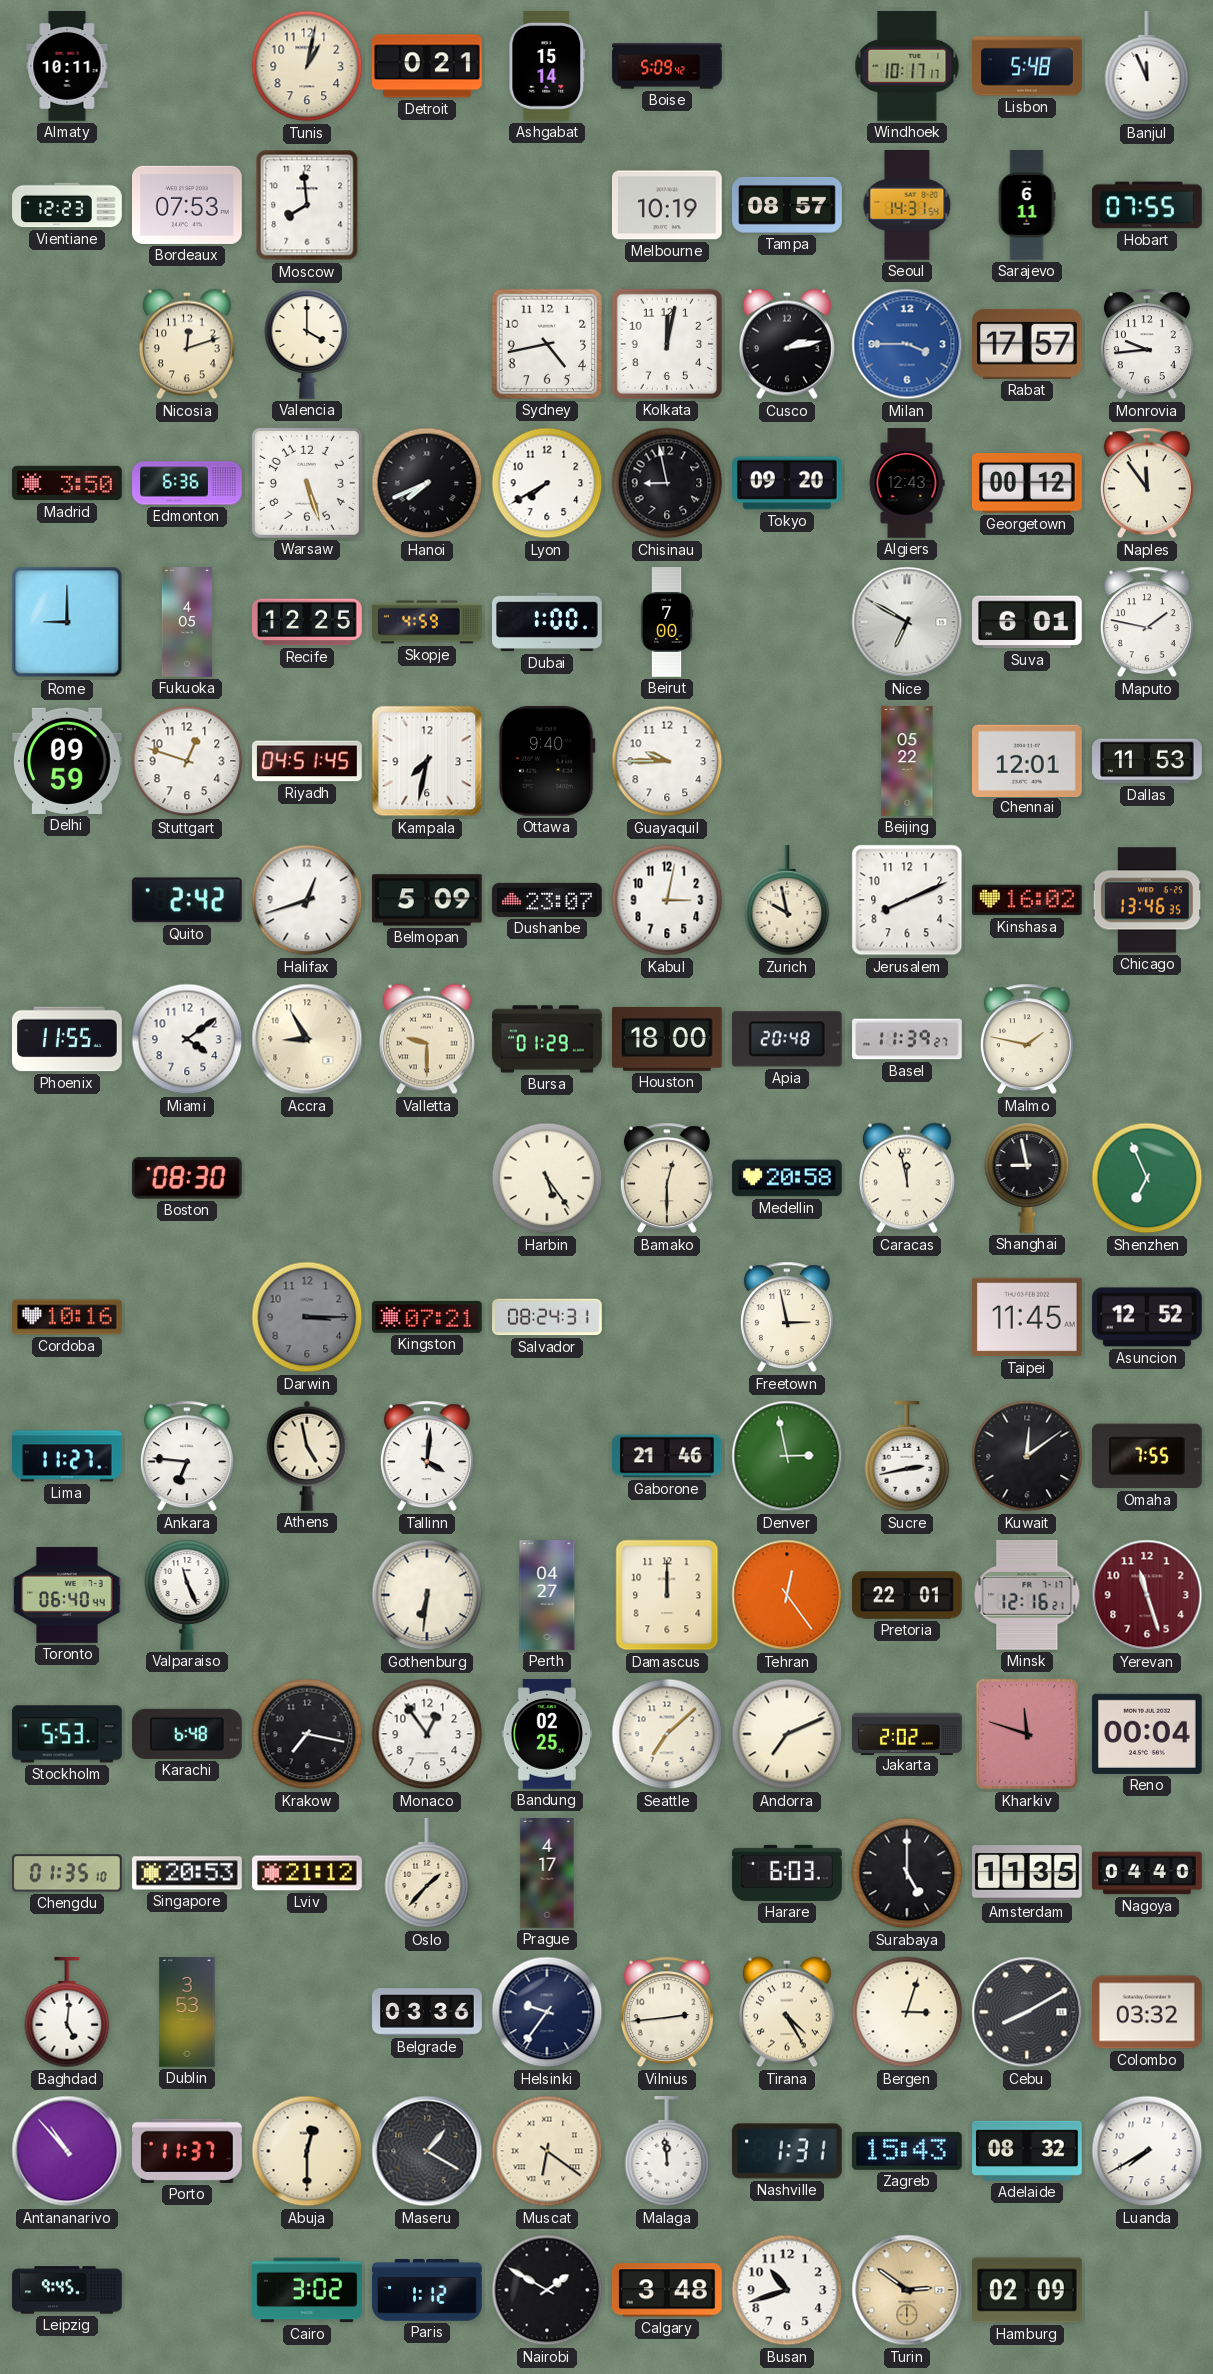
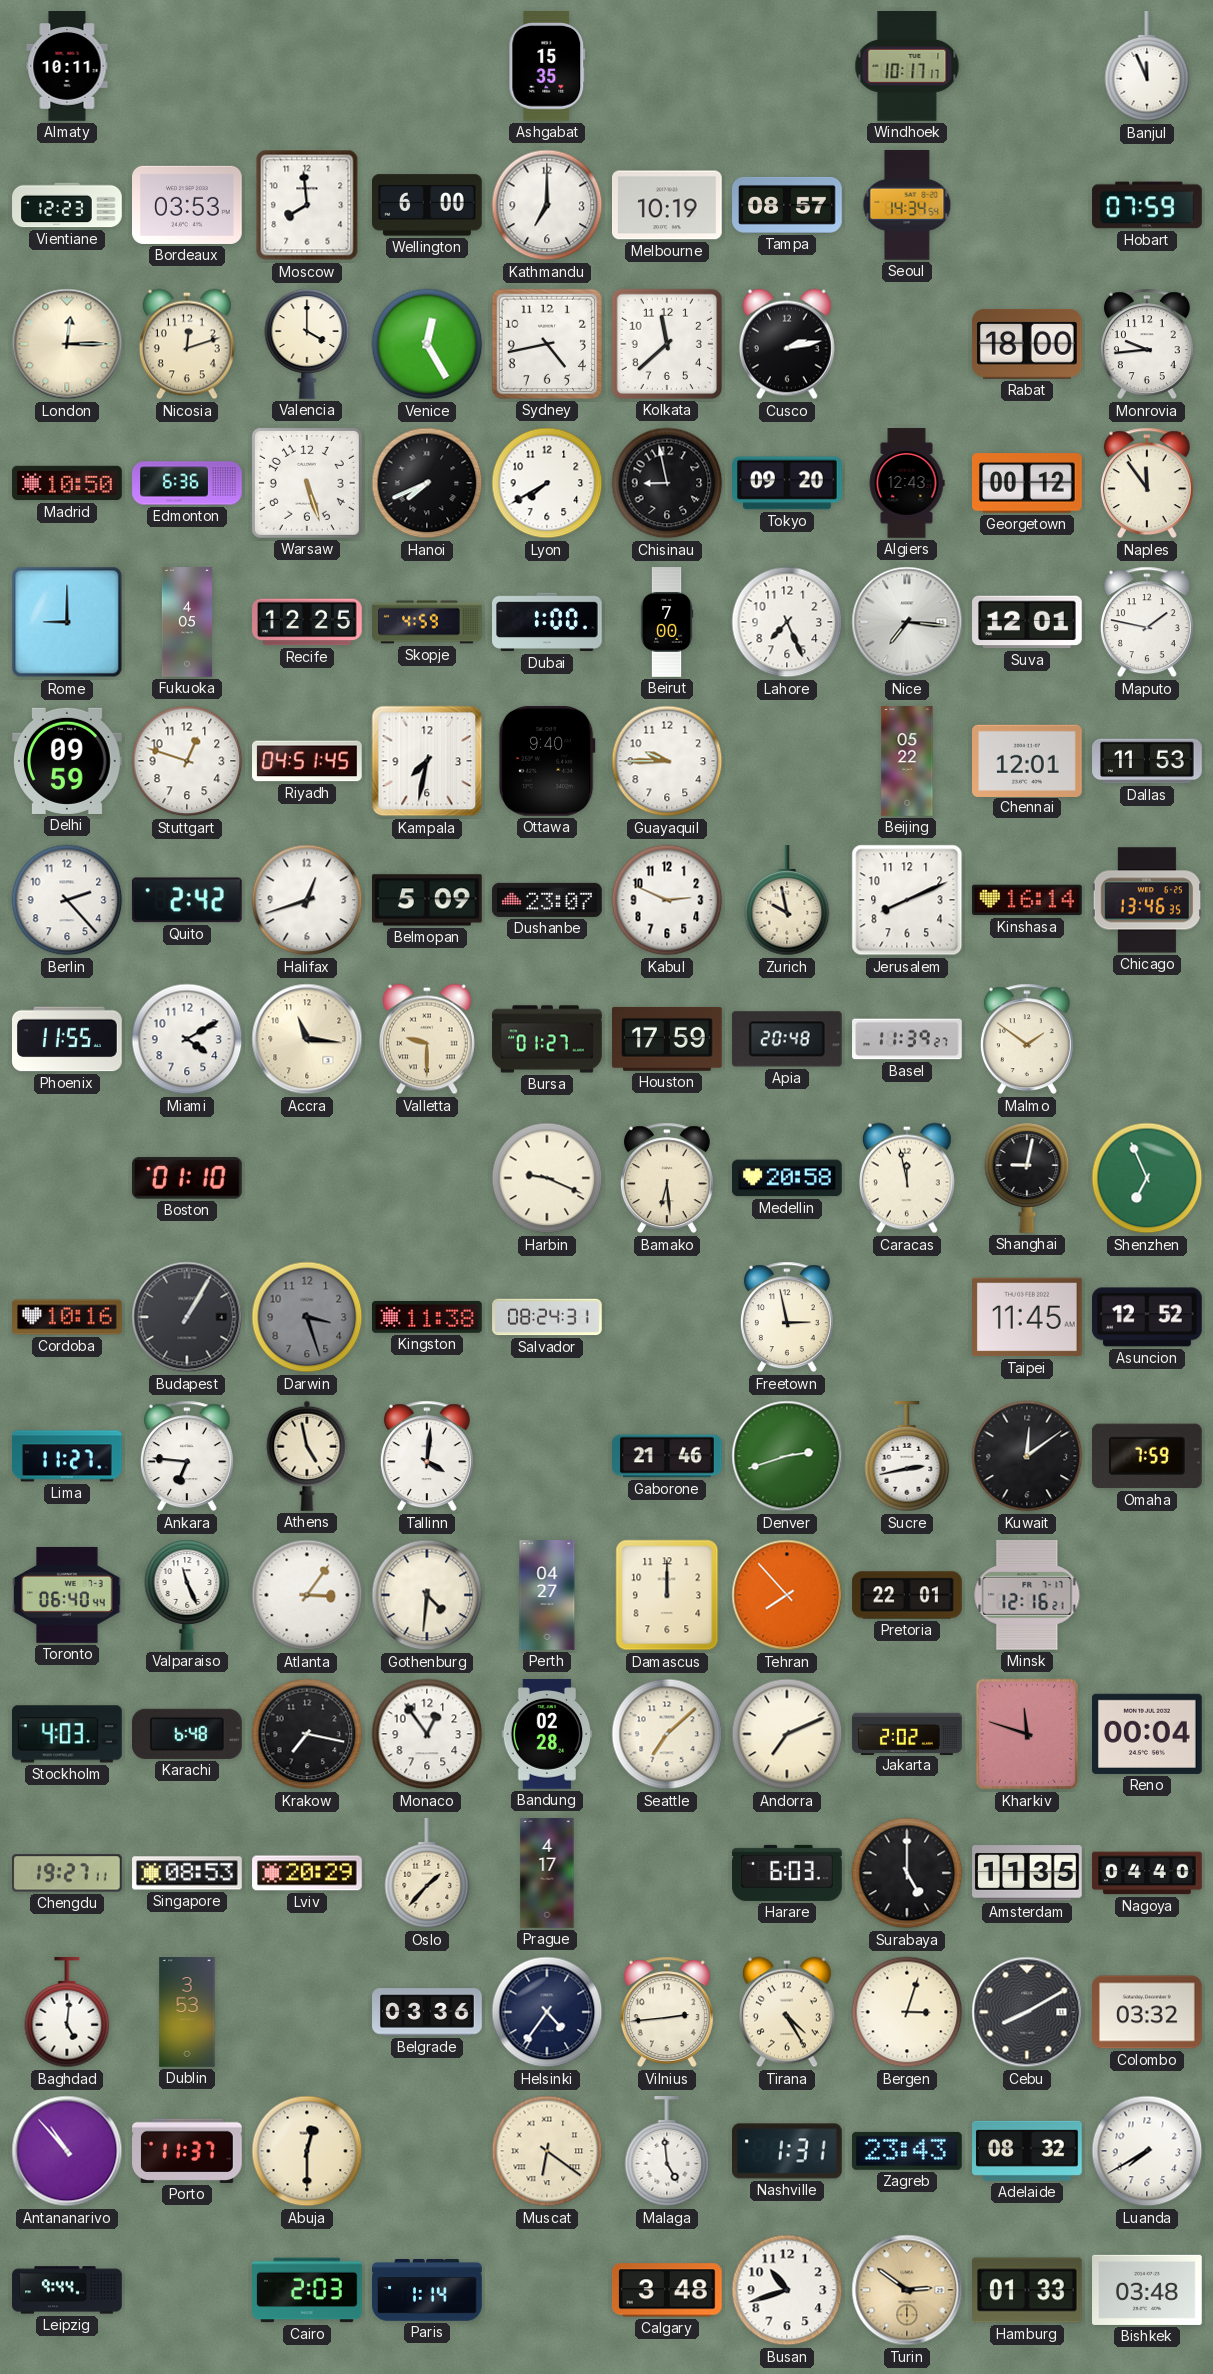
Tunis: 1:02 -> none
Detroit: 0:21 -> none
Ashgabat: 15:14 -> 15:35
Boise: 5:09 -> none
Lisbon: 5:48 -> none
Bordeaux: 07:53 -> 03:53
Wellington: none -> 6:00
Kathmandu: none -> 7:00
Seoul: 14:31 -> 14:34
Sarajevo: 6:11 -> none
Hobart: 07:55 -> 07:59
London: none -> 12:15
Venice: none -> 12:25
Kolkata: 12:02 -> 11:38
Milan: 3:45 -> none
Rabat: 17:57 -> 18:00
Madrid: 3:50 -> 10:50
Lahore: none -> 7:26
Nice: 6:50 -> 7:16
Suva: 6:01 -> 12:01
Berlin: none -> 2:23
Kabul: 3:02 -> 2:49
Kinshasa: 16:02 -> 16:14
Miami: 4:09 -> 4:10
Accra: 8:55 -> 11:16
Bursa: 01:29 -> 01:27
Houston: 18:00 -> 17:59
Malmo: 1:47 -> 1:51
Boston: 08:30 -> 01:10
Harbin: 5:24 -> 9:19
Bamako: 12:30 -> 6:29
Shanghai: 8:58 -> 9:02
Budapest: none -> 1:05
Darwin: 3:15 -> 3:27
Kingston: 07:21 -> 11:38
Denver: 2:58 -> 2:42
Omaha: 7:55 -> 7:59
Atlanta: none -> 3:06
Gothenburg: 6:31 -> 4:31
Tehran: 12:24 -> 7:53
Yerevan: 11:27 -> none
Stockholm: 5:53 -> 4:03
Bandung: 02:25 -> 02:28
Chengdu: 01:35 -> 19:27
Singapore: 20:53 -> 08:53
Lviv: 21:12 -> 20:29
Helsinki: 9:36 -> 4:36
Maseru: 1:20 -> none
Malaga: 11:59 -> 4:59
Zagreb: 15:43 -> 23:43
Leipzig: 9:45 -> 9:44
Cairo: 3:02 -> 2:03
Paris: 1:12 -> 1:14
Nairobi: 1:50 -> none
Hamburg: 02:09 -> 01:33
Bishkek: none -> 03:48
